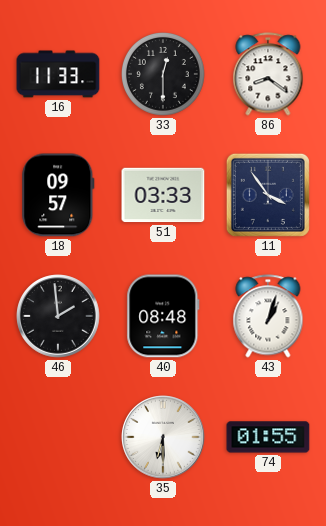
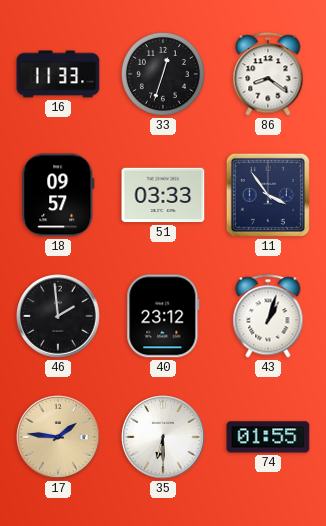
33: 12:30 -> 12:33
40: 08:48 -> 23:12
17: none -> 1:46
